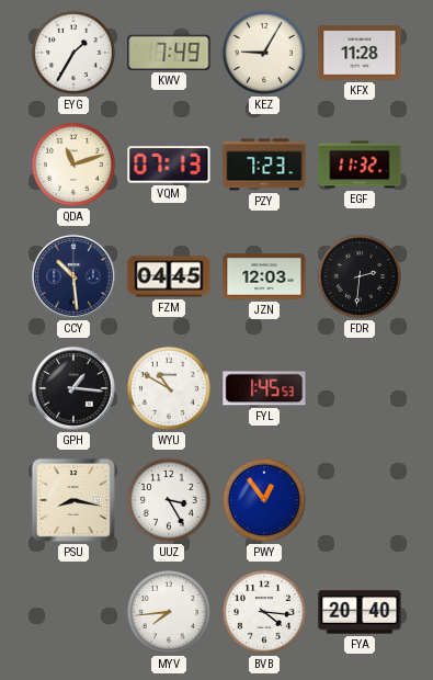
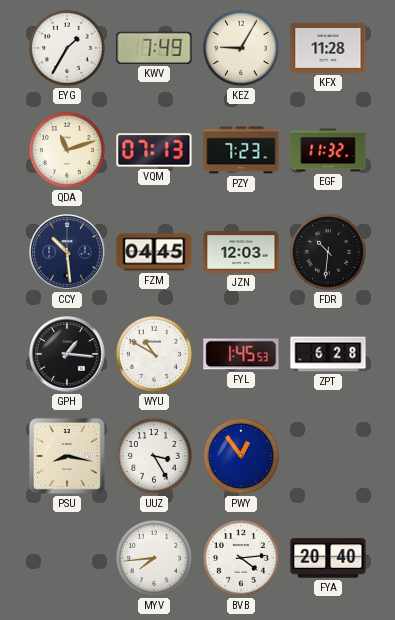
FDR: 2:31 -> 10:31
ZPT: none -> 6:28
BVB: 4:16 -> 4:14
